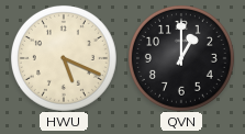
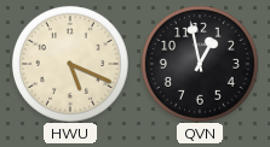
QVN: 1:00 -> 12:58
